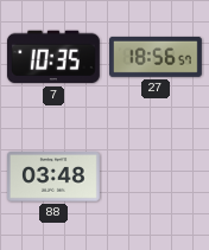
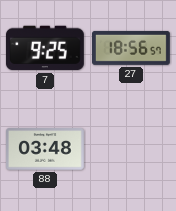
7: 10:35 -> 9:25
